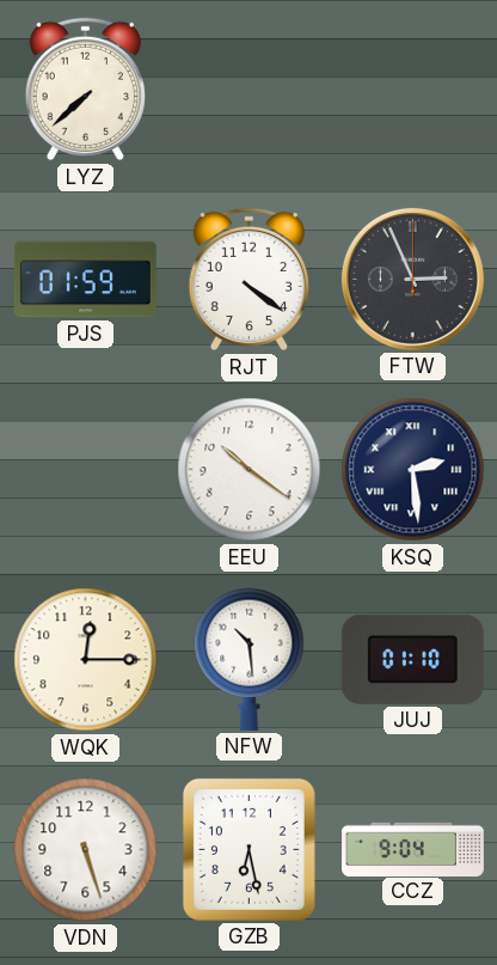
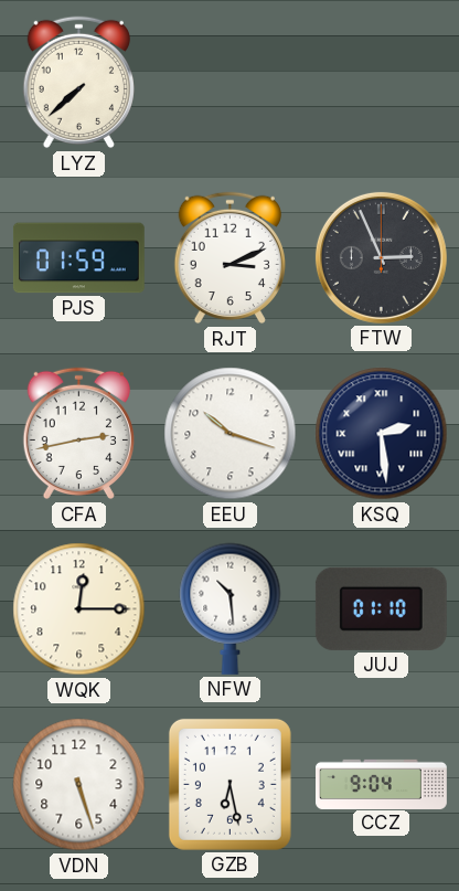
RJT: 4:21 -> 3:11
CFA: none -> 2:43
EEU: 10:21 -> 10:18
